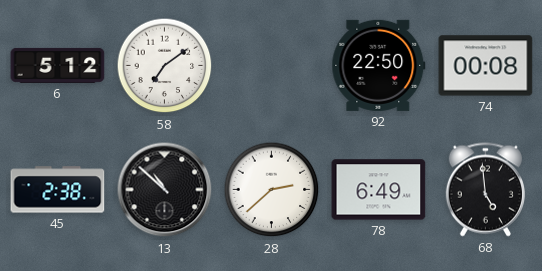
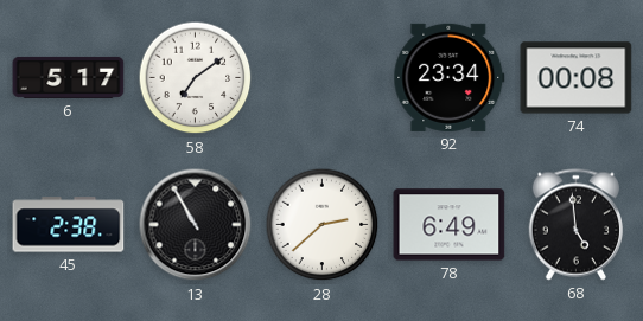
6: 5:12 -> 5:17
92: 22:50 -> 23:34
13: 10:52 -> 10:55
